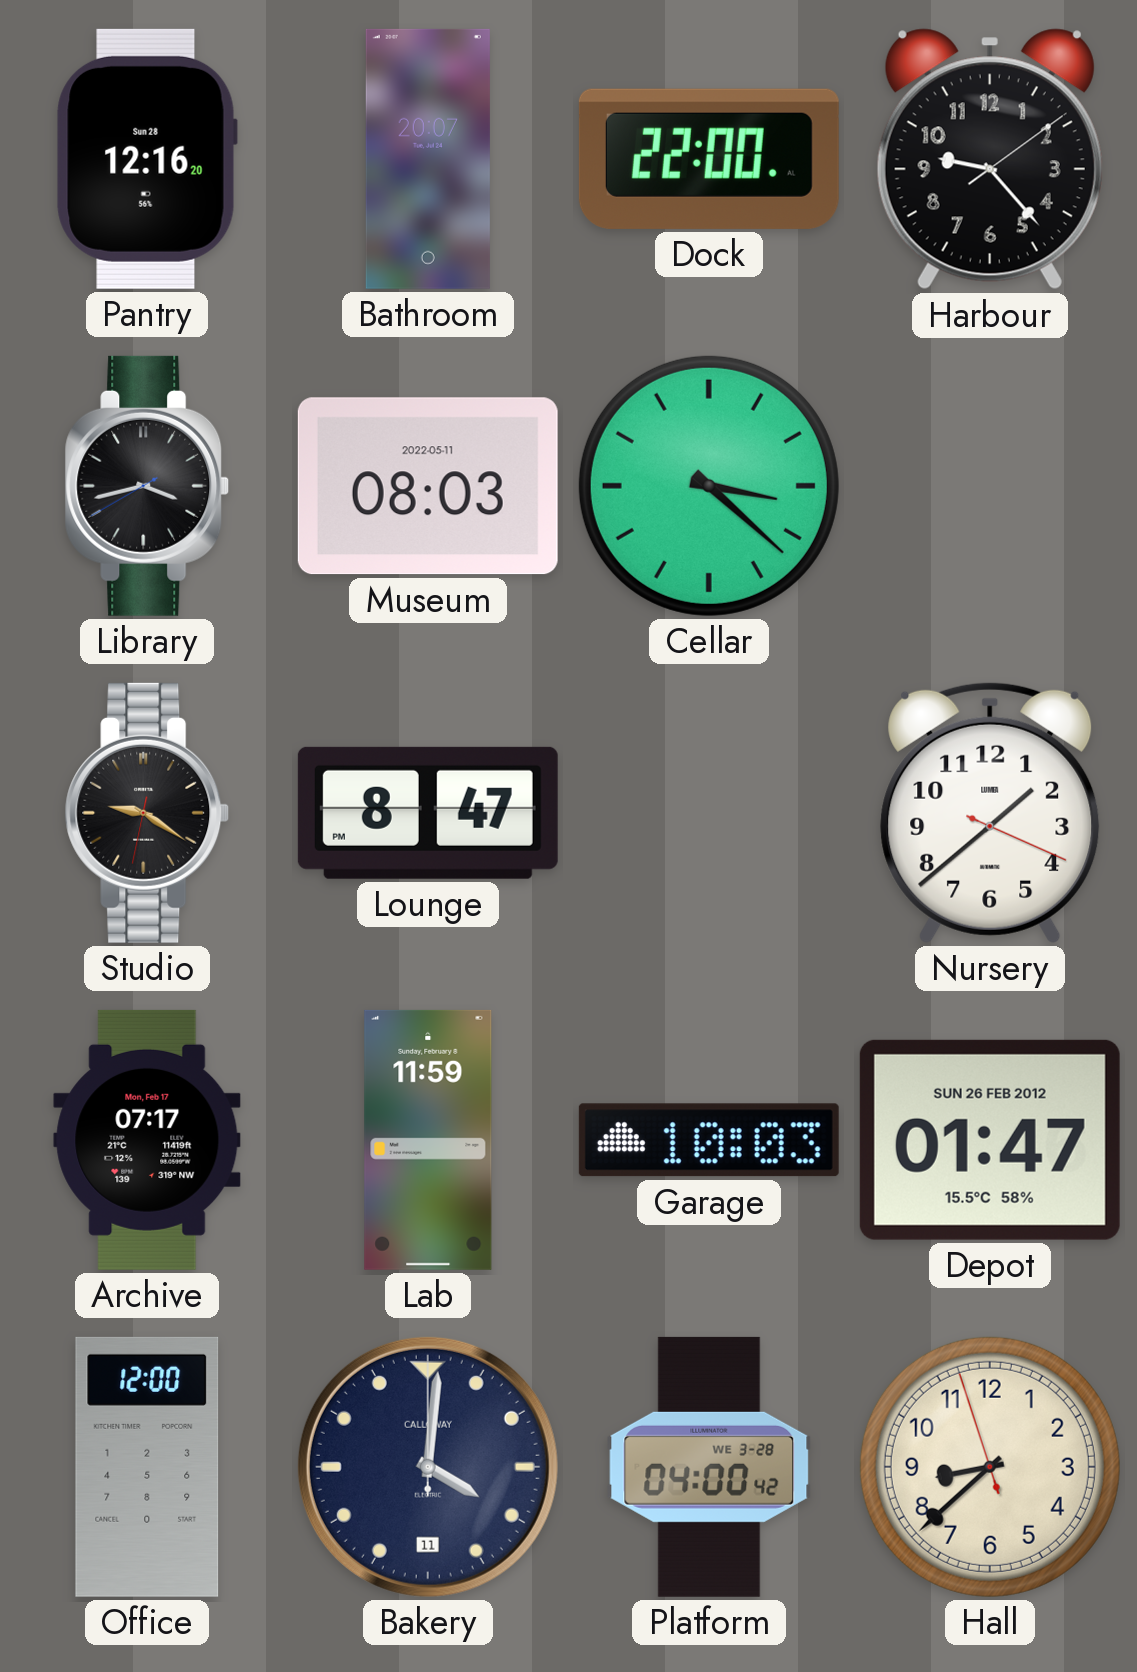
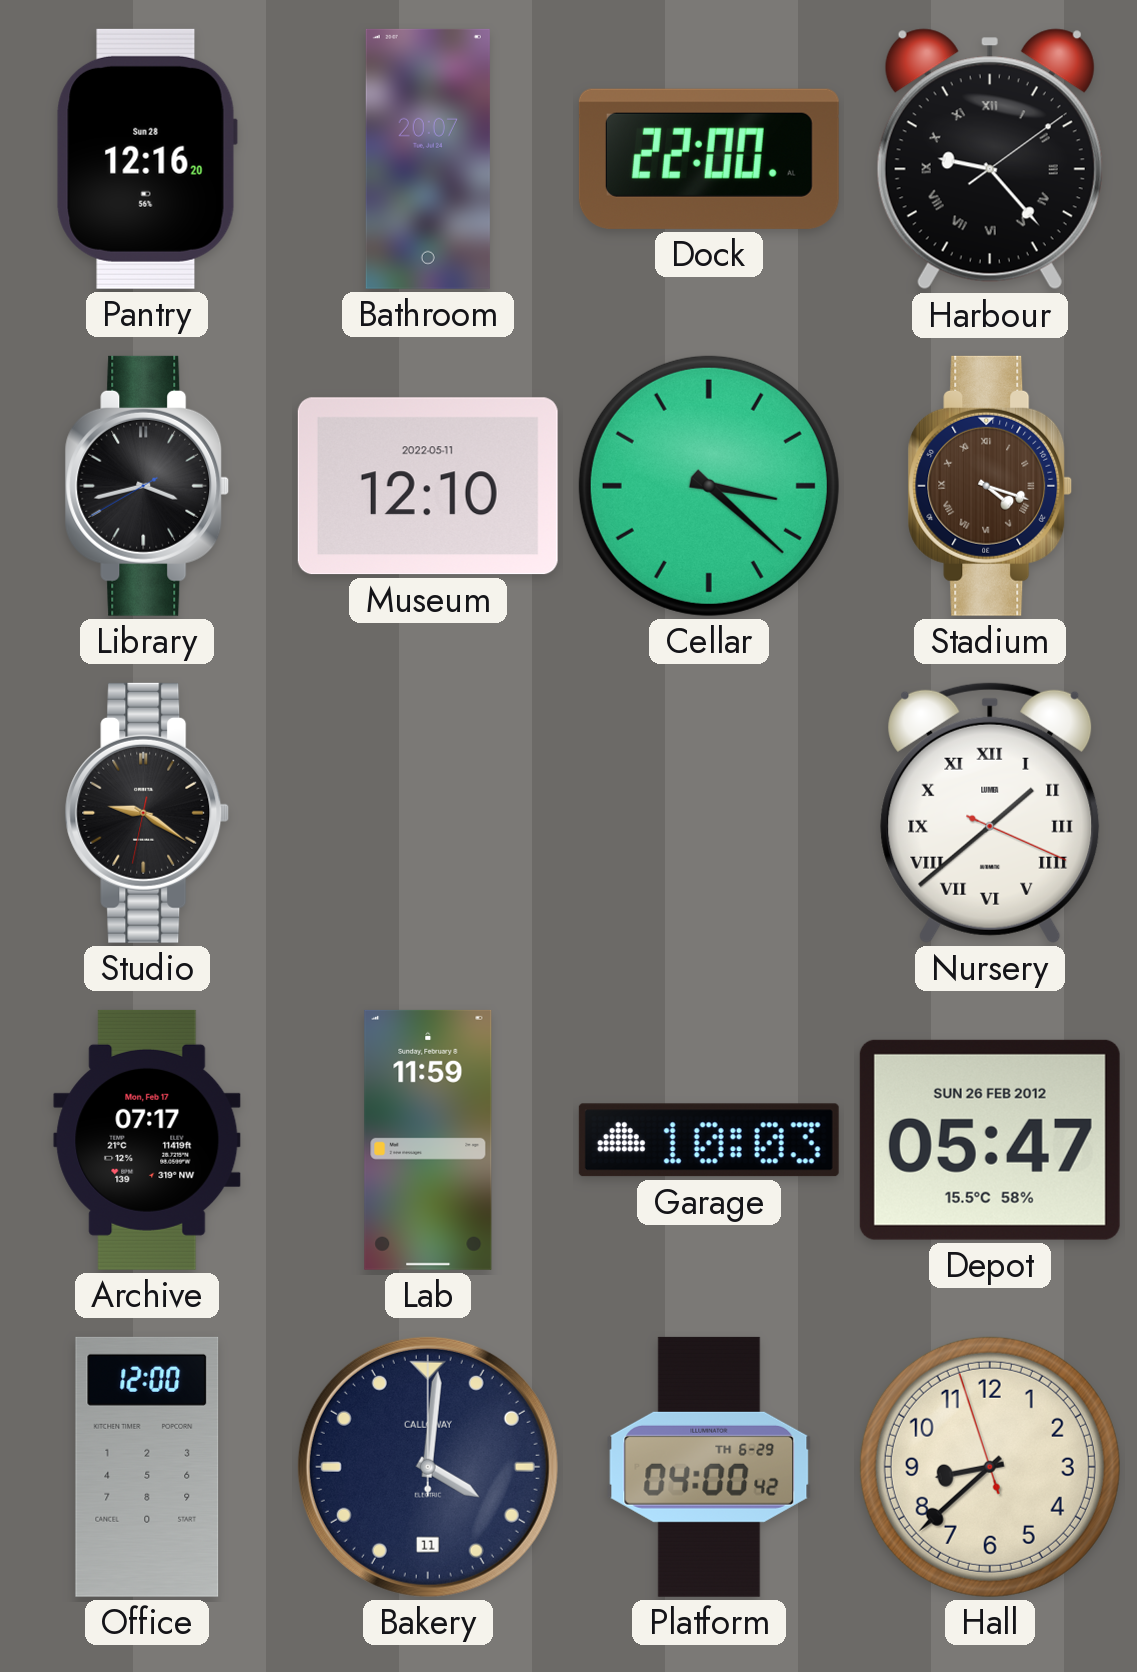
Harbour numerals: Arabic -> Roman
Museum: 08:03 -> 12:10
Stadium: none -> 4:18
Lounge: 8:47 -> none
Nursery numerals: Arabic -> Roman
Depot: 01:47 -> 05:47
Platform date: WE 3-28 -> TH 6-29
